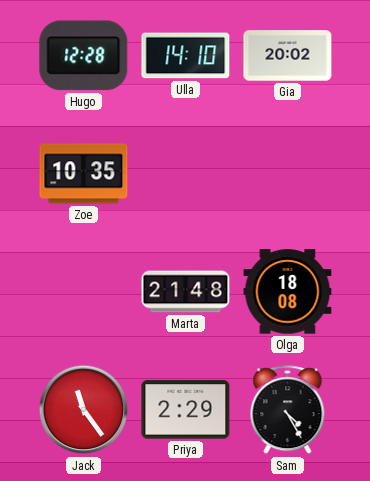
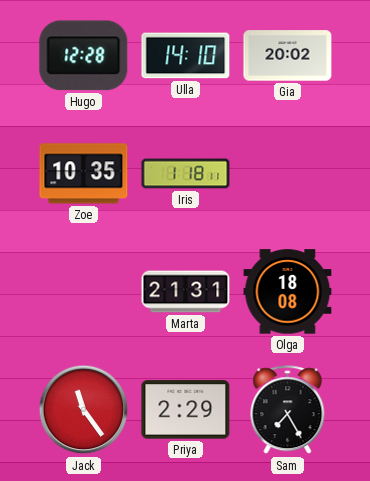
Iris: none -> 1:18
Marta: 21:48 -> 21:31
Sam: 4:25 -> 7:25
